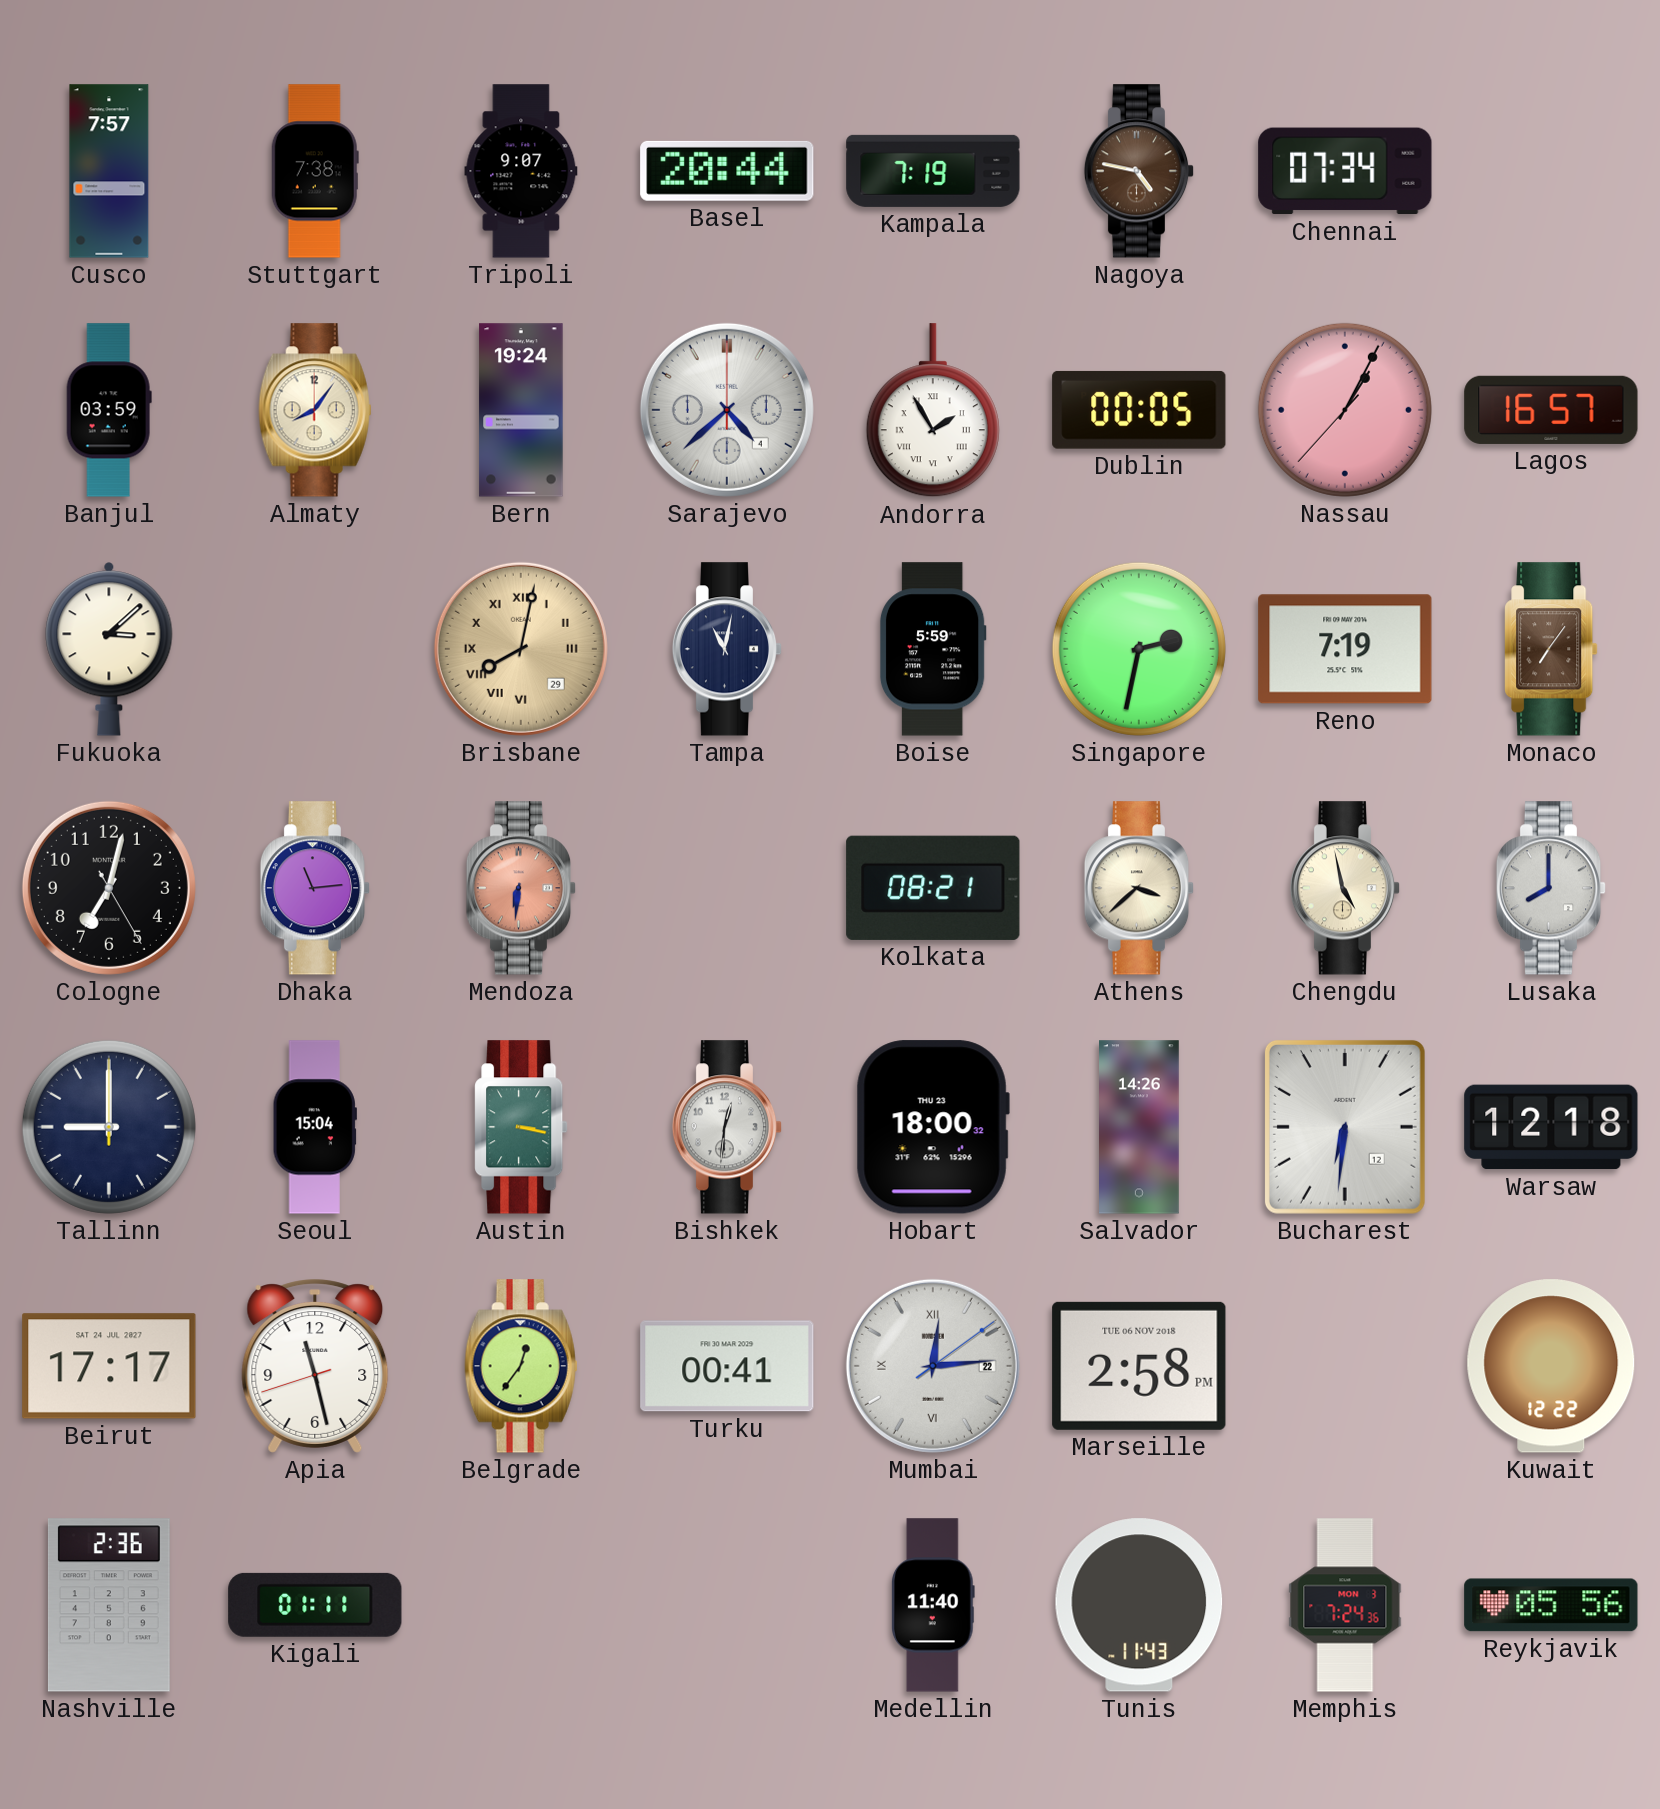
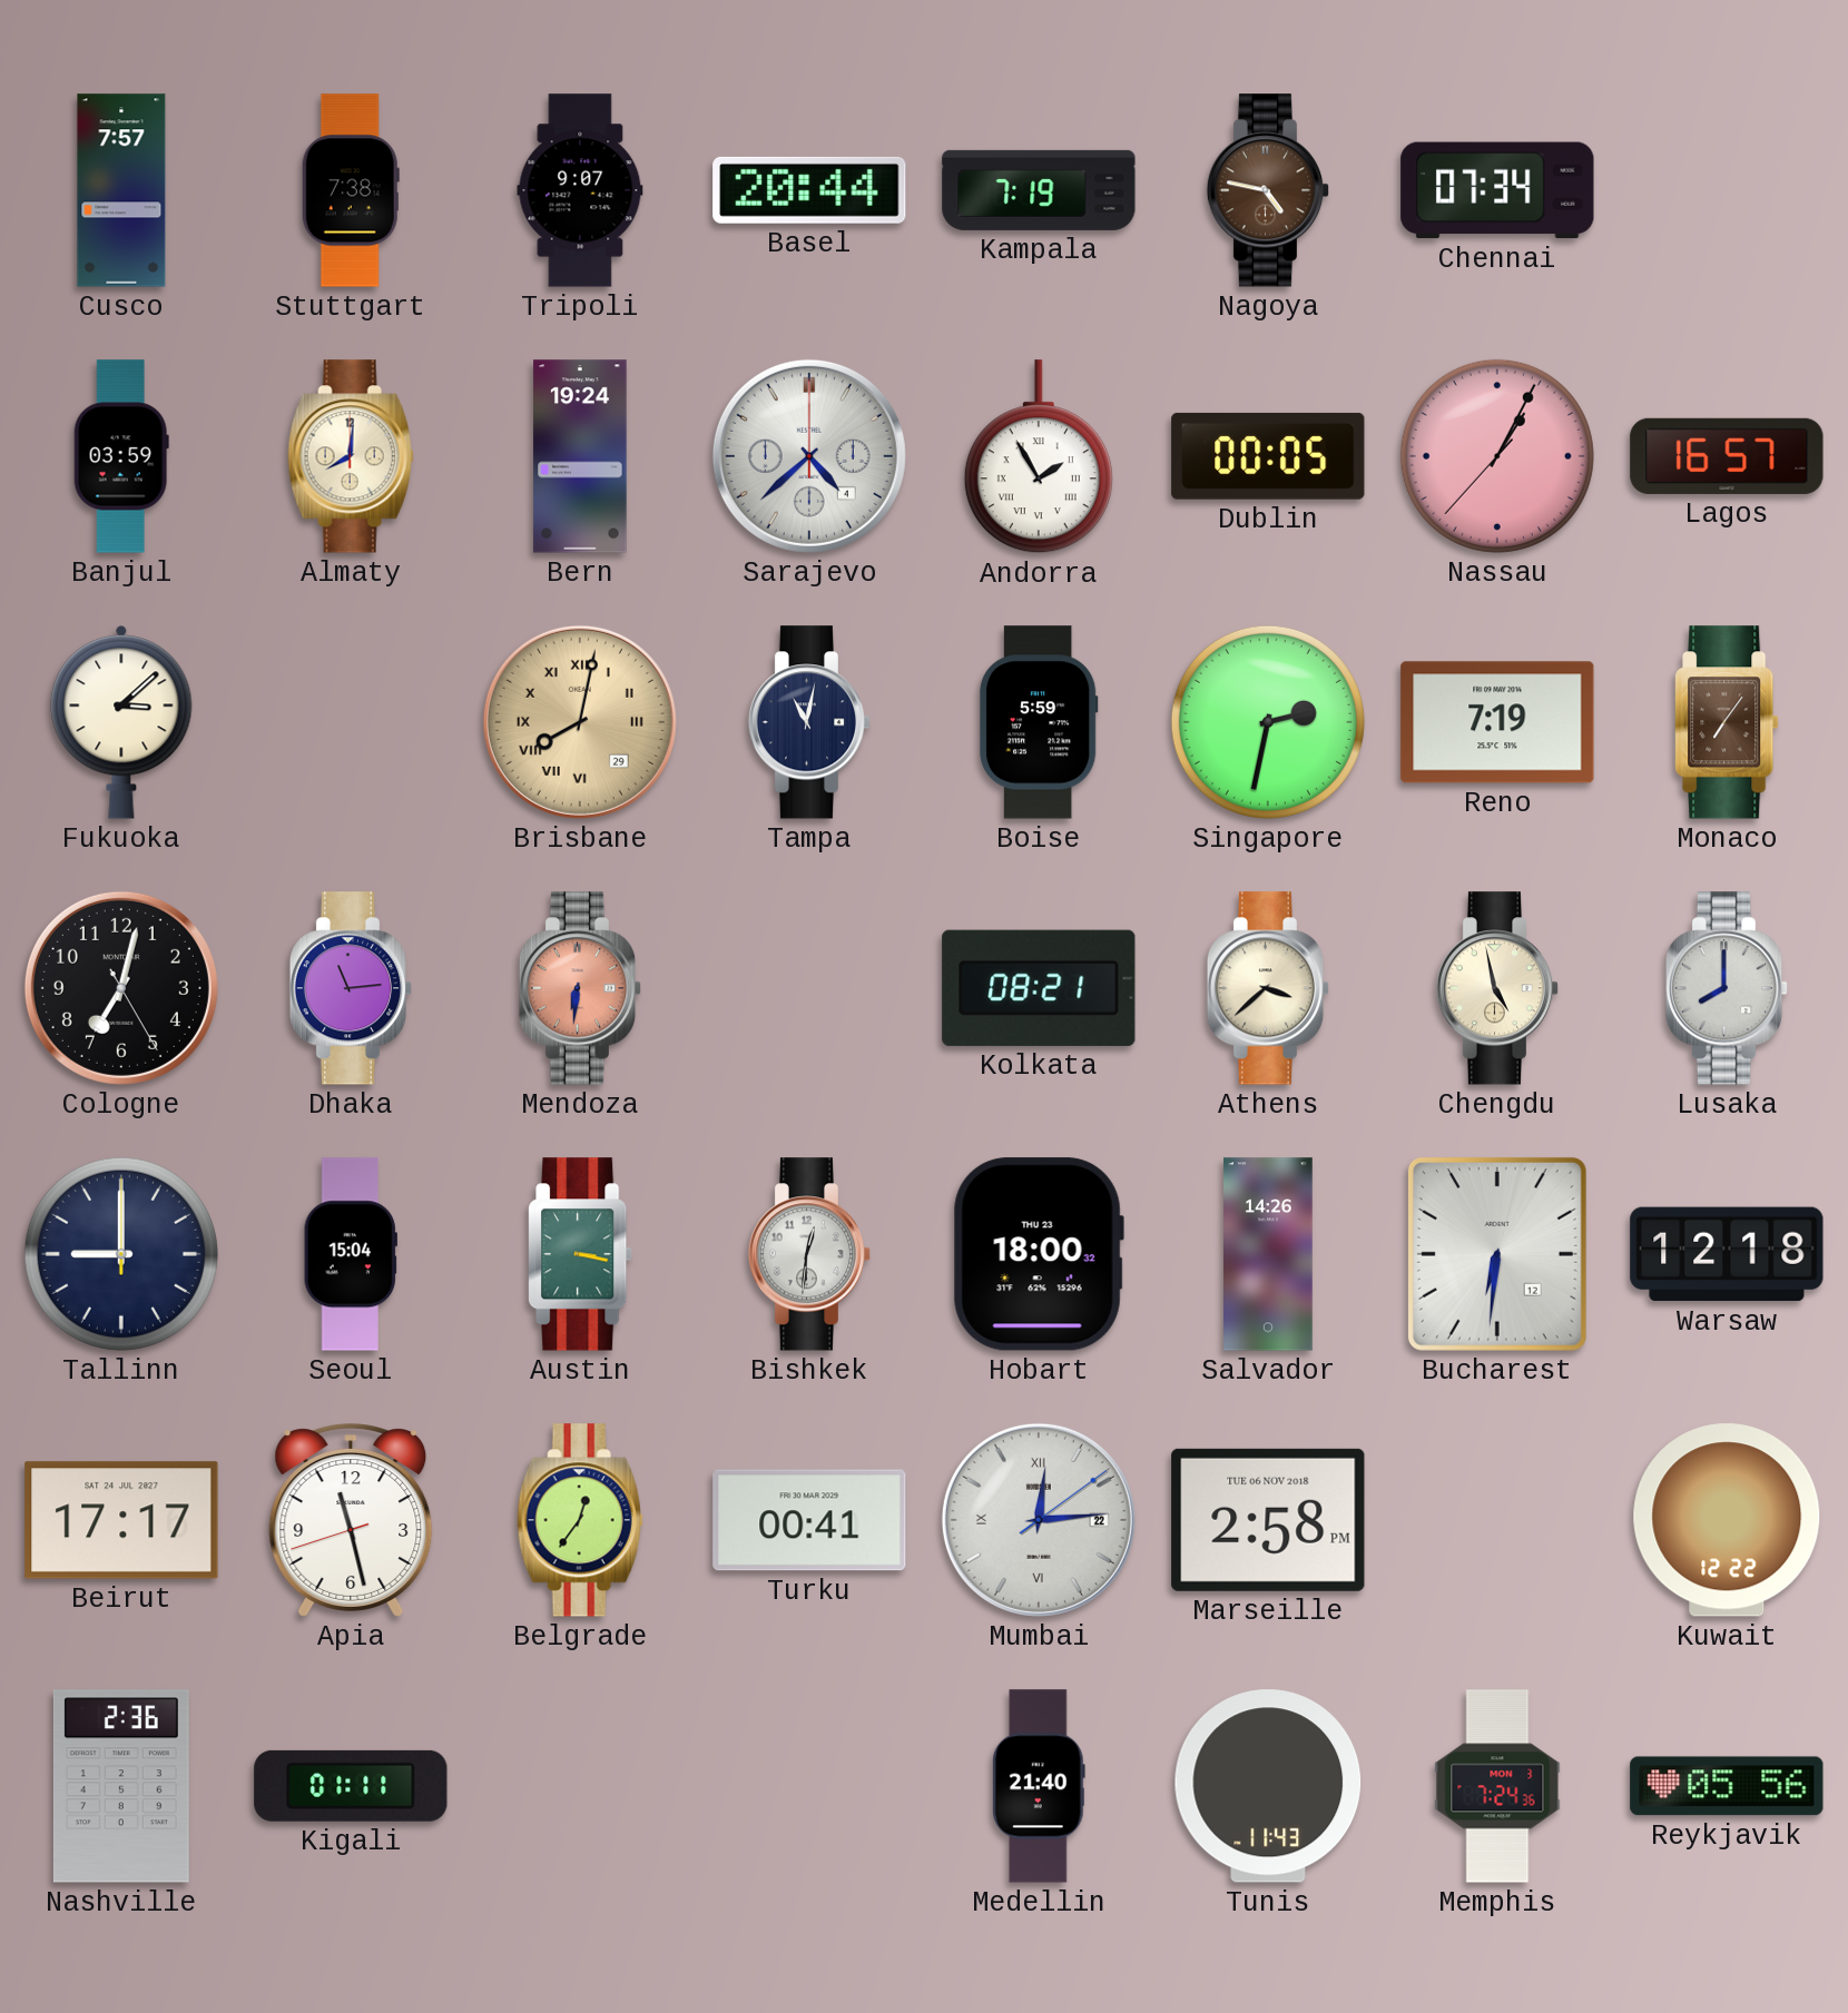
Almaty: 8:06 -> 8:01
Medellin: 11:40 -> 21:40
